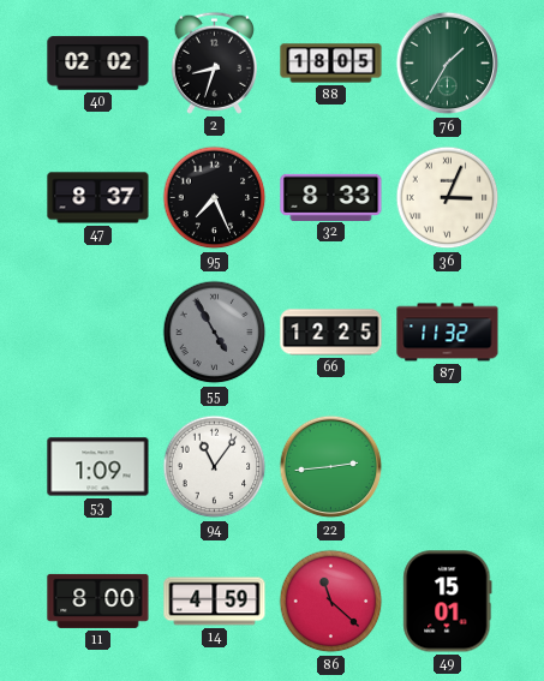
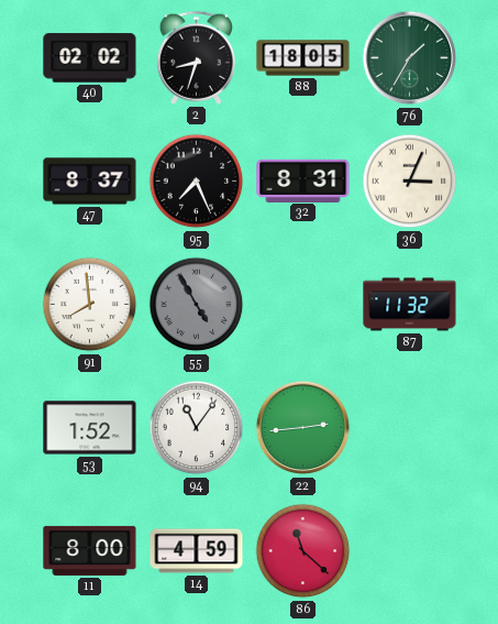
32: 8:33 -> 8:31
91: none -> 7:59
66: 12:25 -> none
53: 1:09 -> 1:52
49: 15:01 -> none
